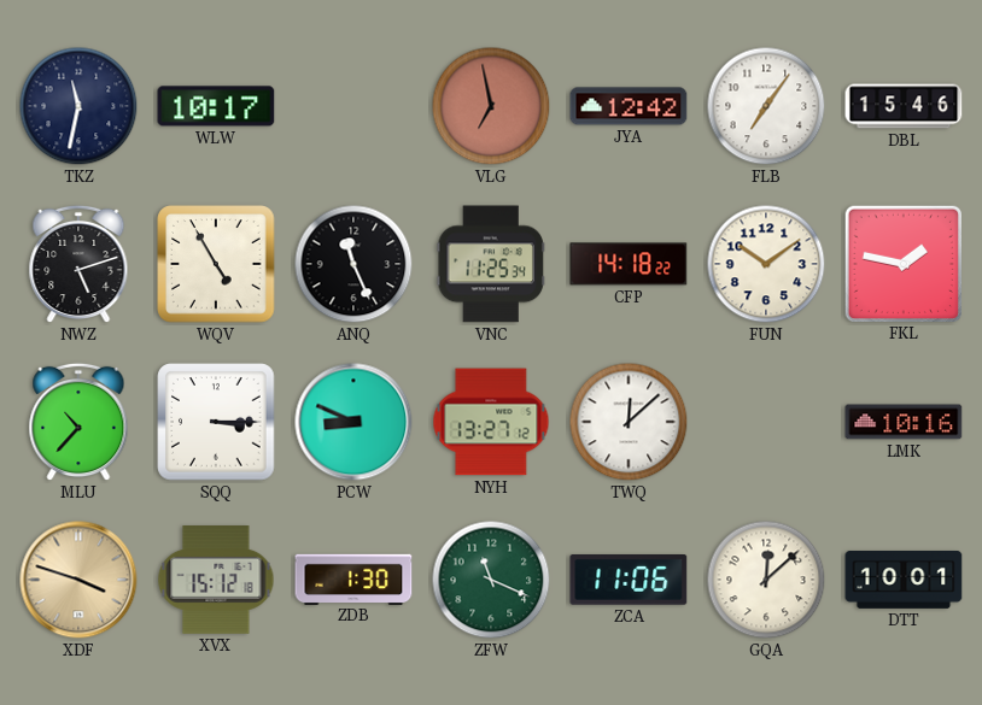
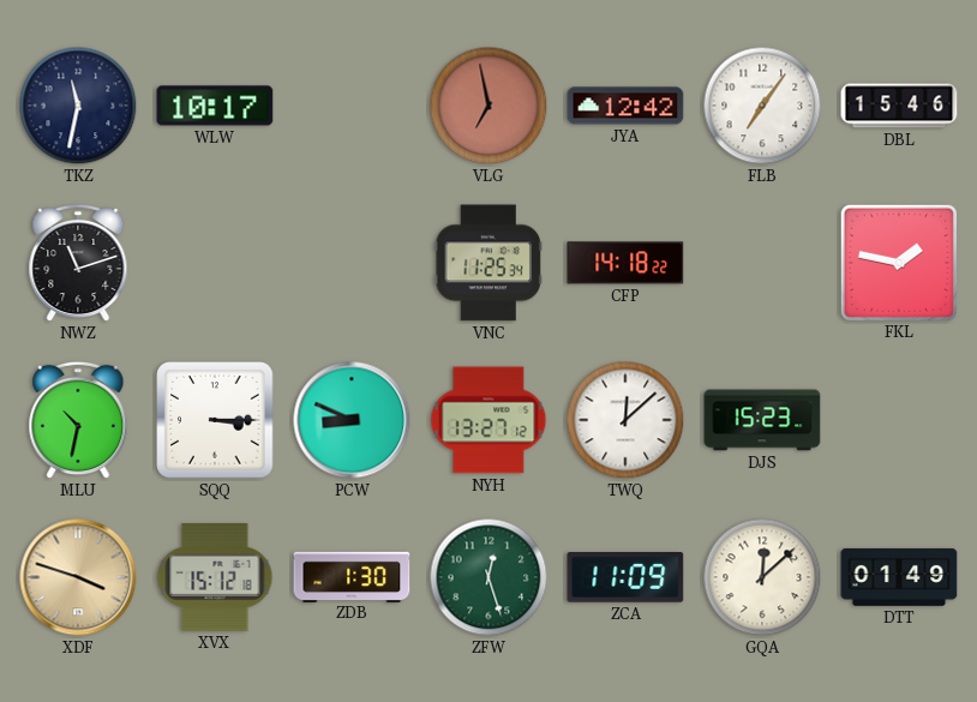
NWZ: 5:12 -> 11:12
WQV: 4:55 -> none
ANQ: 11:26 -> none
FUN: 10:09 -> none
MLU: 10:37 -> 10:32
DJS: none -> 15:23
LMK: 10:16 -> none
ZFW: 11:19 -> 12:27
ZCA: 11:06 -> 11:09
DTT: 10:01 -> 01:49
